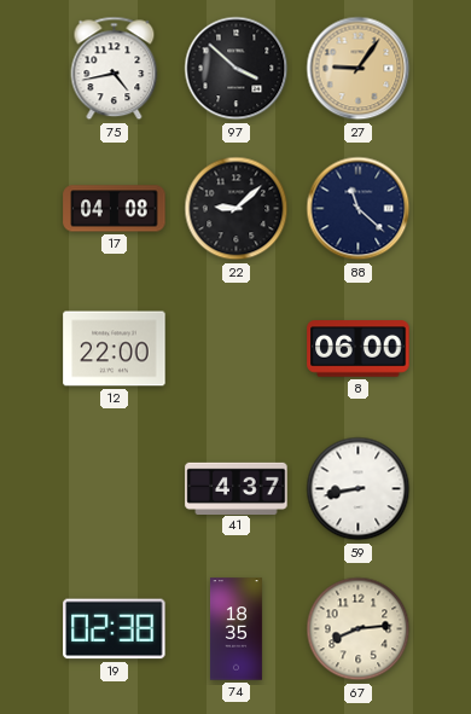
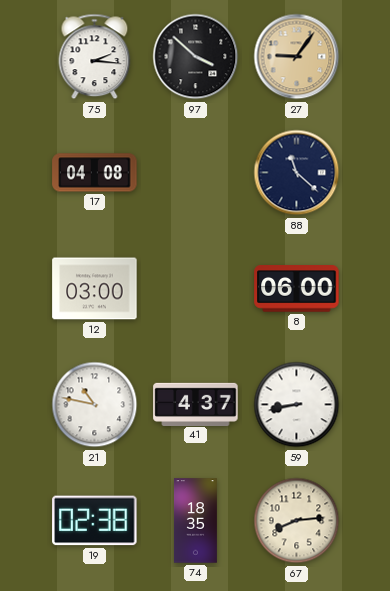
75: 4:43 -> 2:16
22: 9:08 -> none
12: 22:00 -> 03:00
21: none -> 10:47
